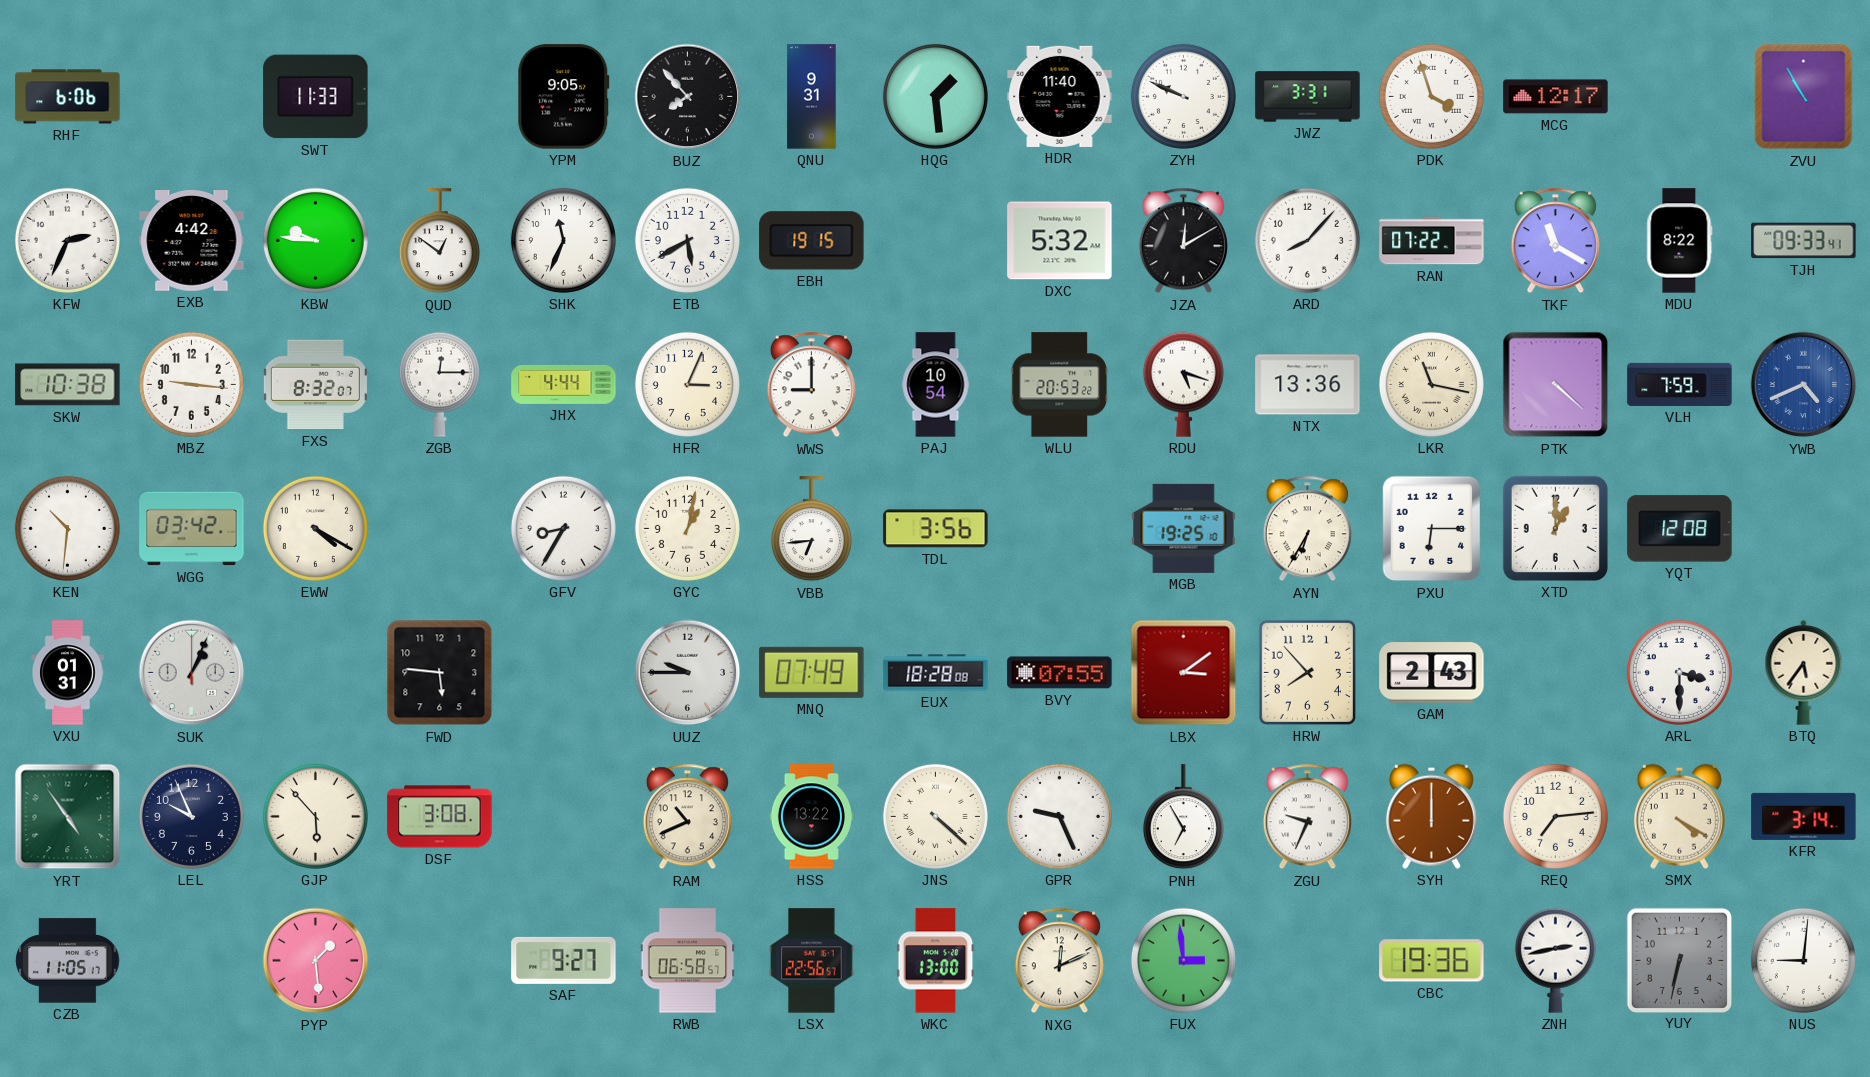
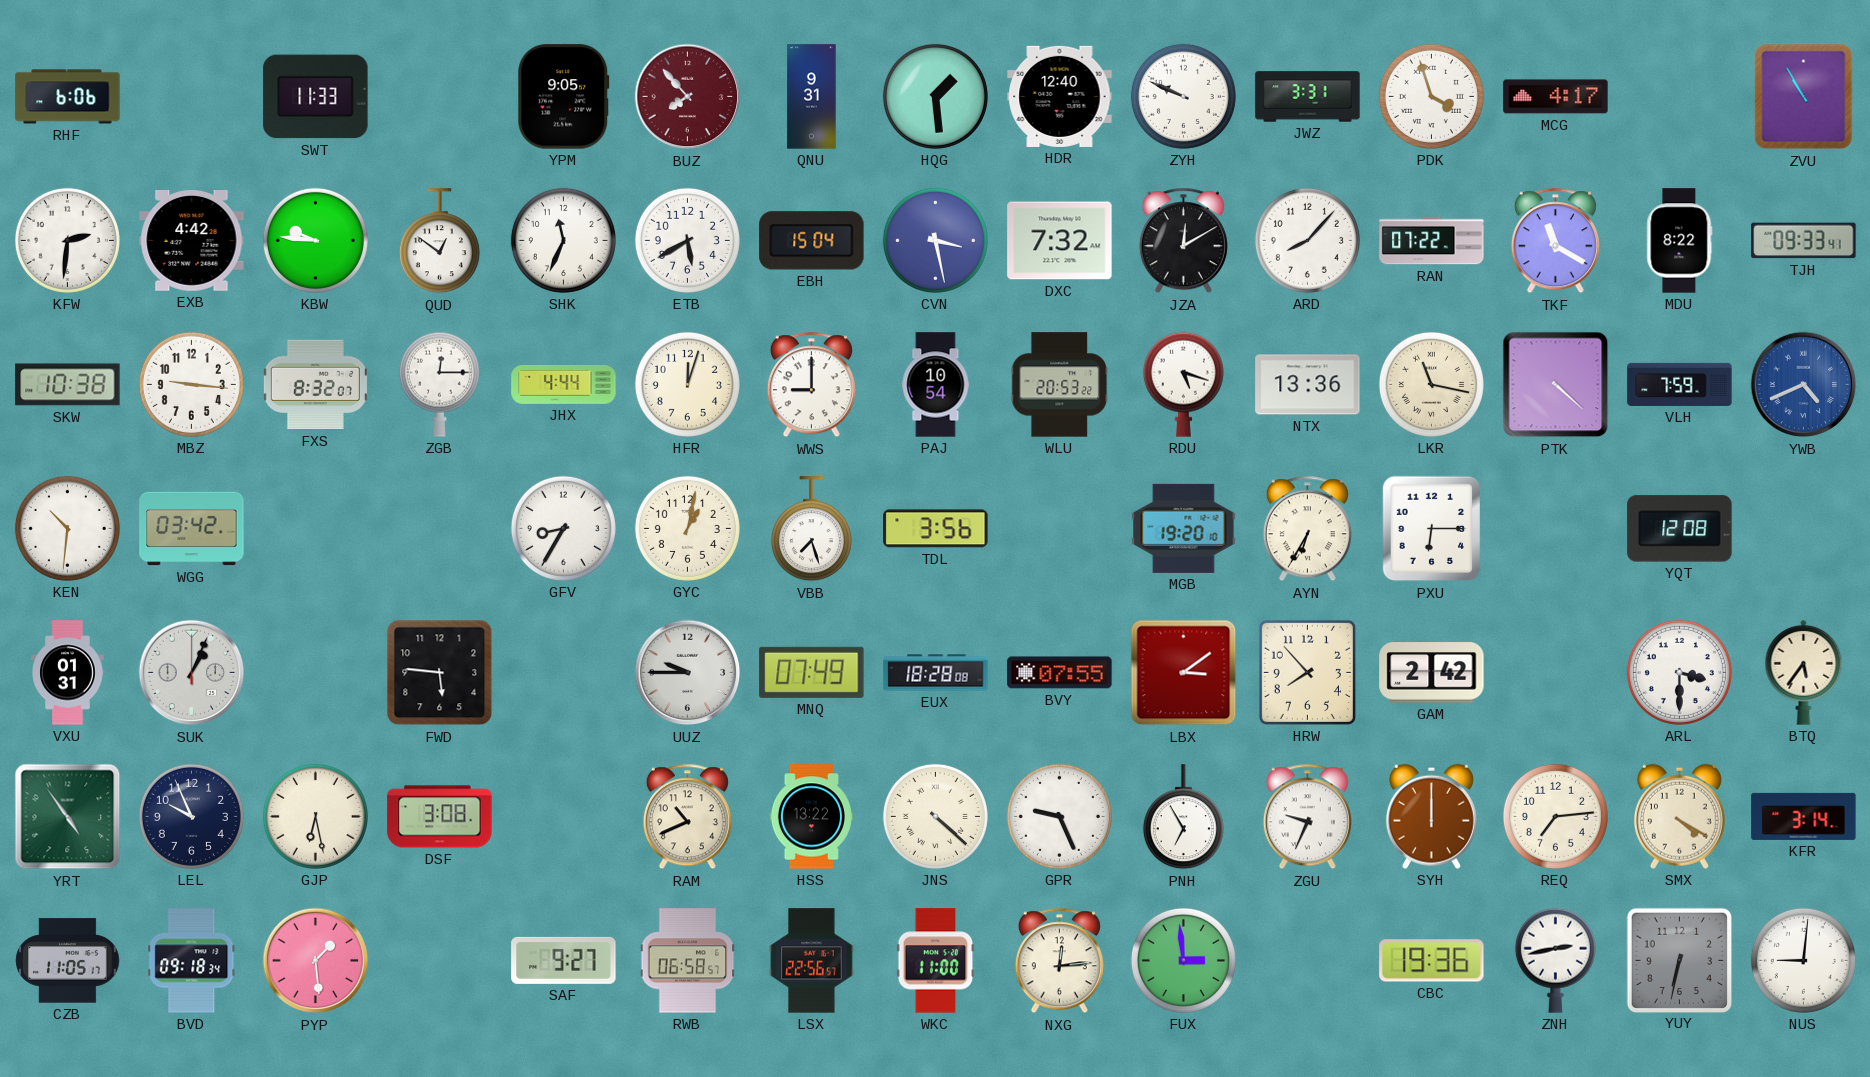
BUZ dial: black -> burgundy
HDR: 11:40 -> 12:40
MCG: 12:17 -> 4:17
KFW: 2:34 -> 2:31
EBH: 19:15 -> 15:04
CVN: none -> 3:28
DXC: 5:32 -> 7:32
HFR: 3:04 -> 12:03
EWW: 4:20 -> none
VBB: 6:44 -> 7:27
MGB: 19:25 -> 19:20
XTD: 1:00 -> none
GAM: 2:43 -> 2:42
GJP: 5:53 -> 6:28
BVD: none -> 09:18
WKC: 13:00 -> 11:00
NXG: 12:11 -> 12:14
